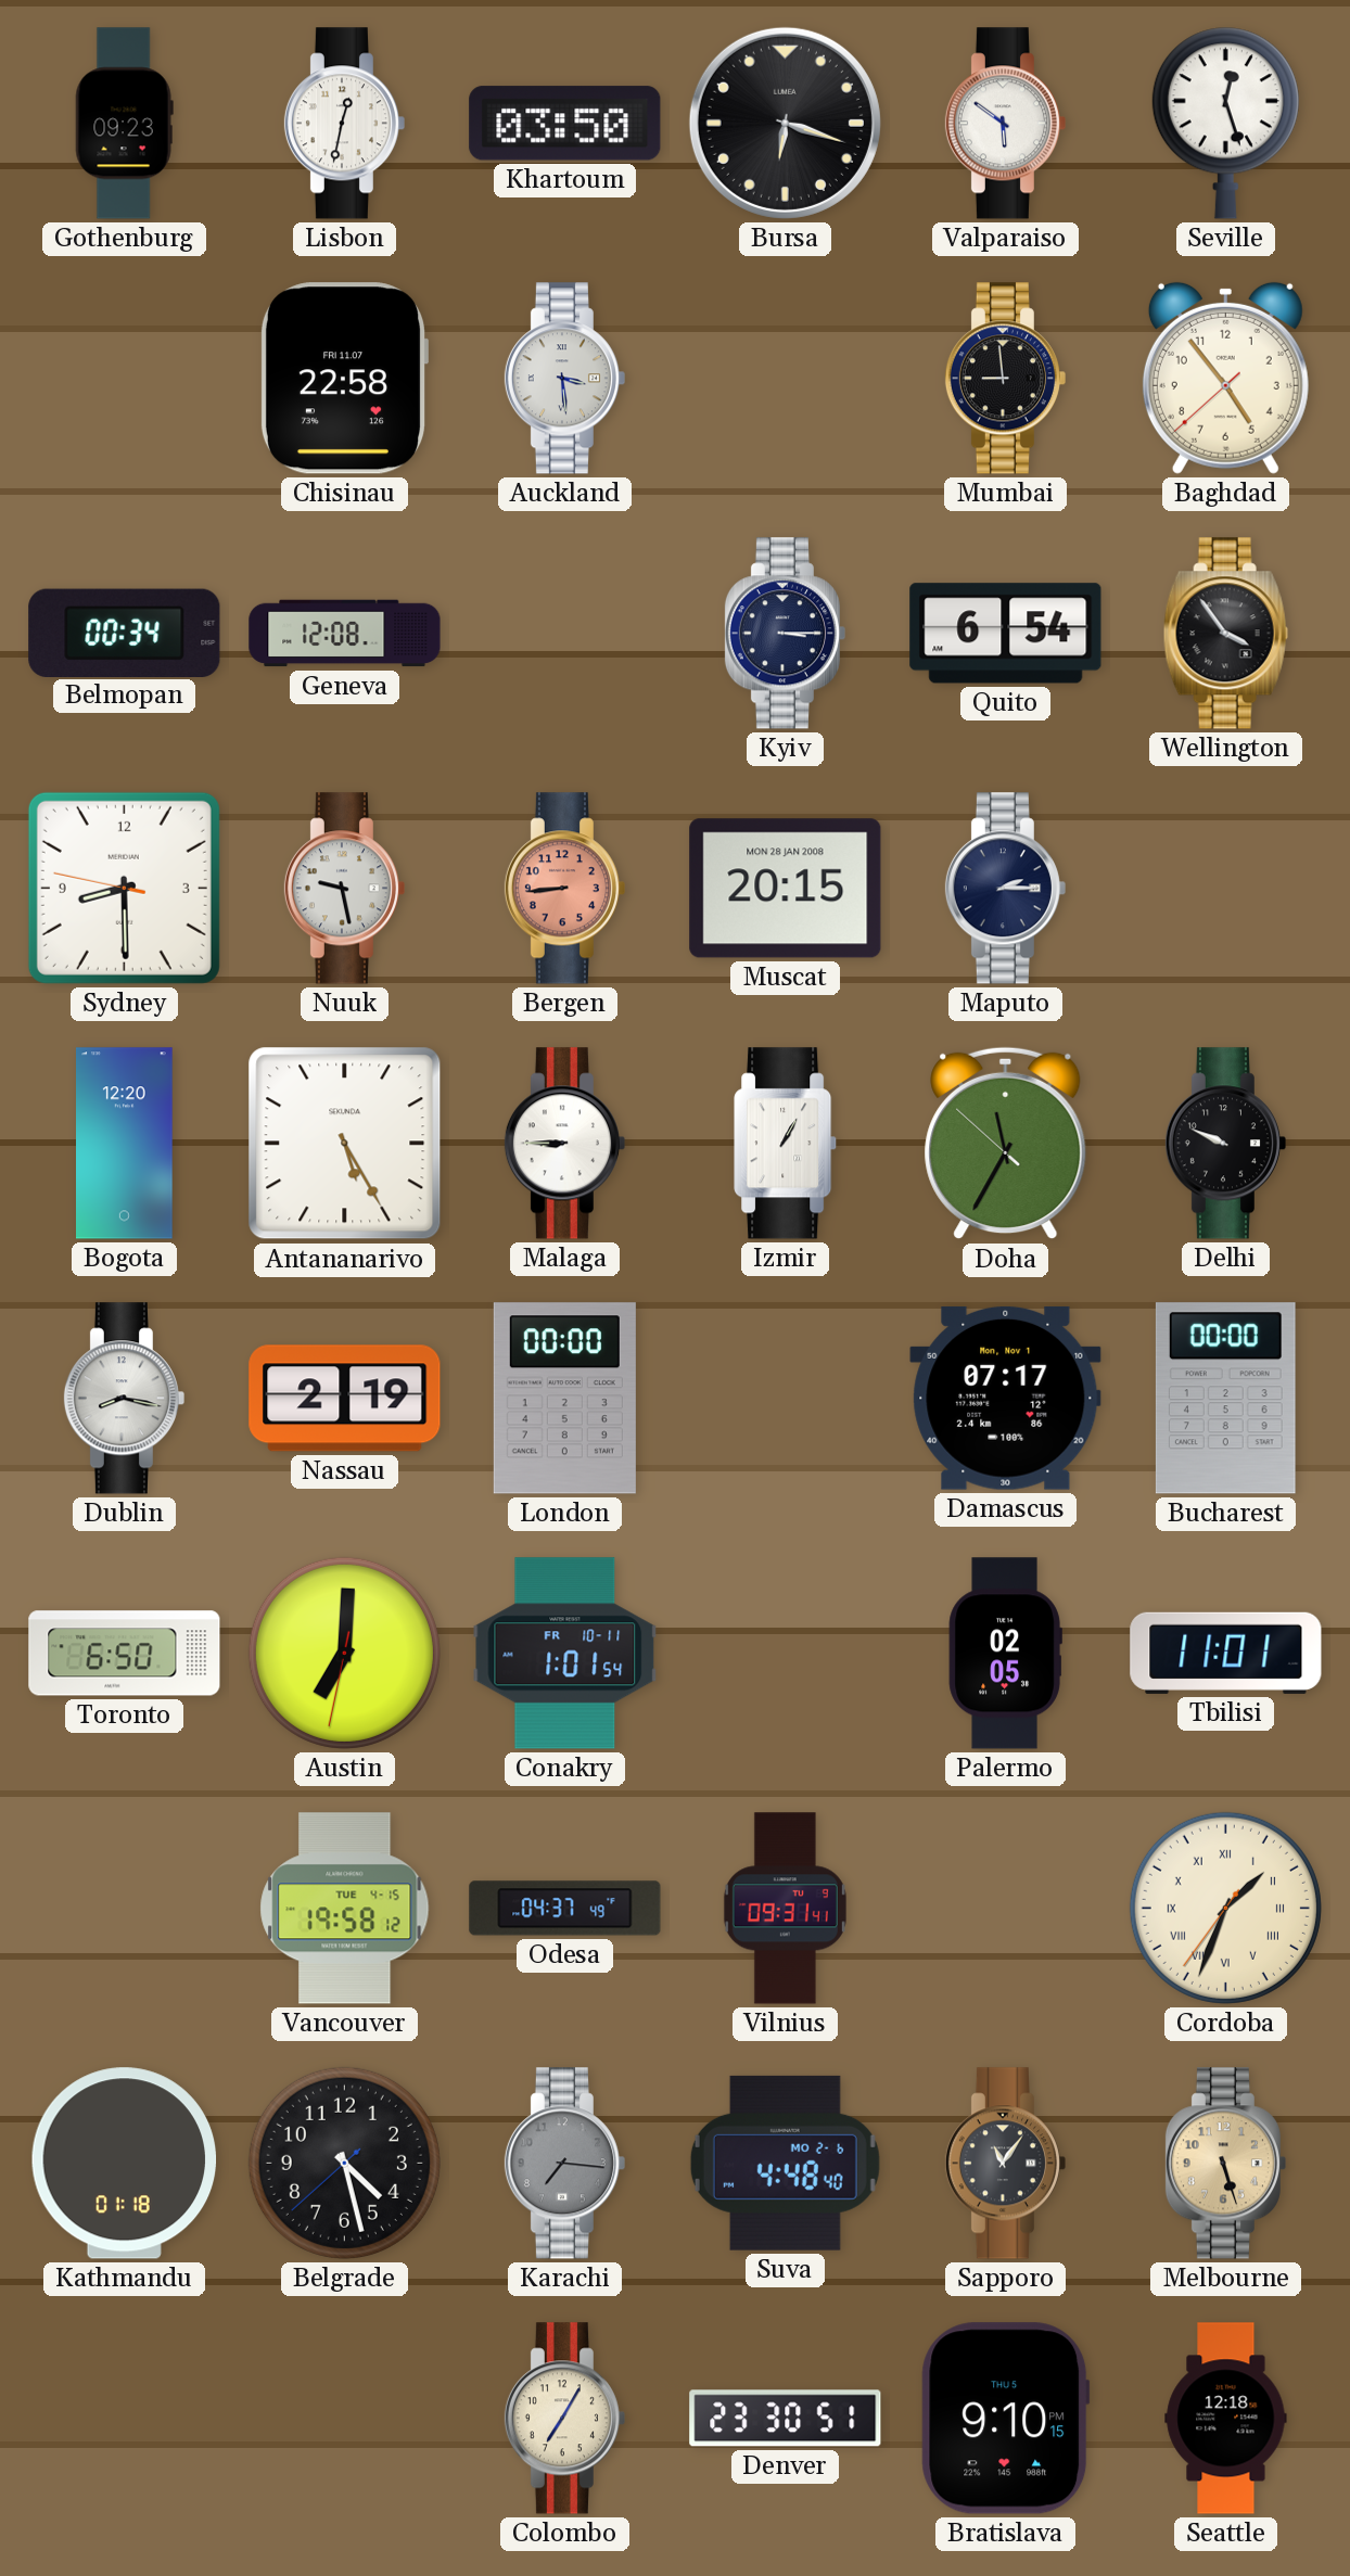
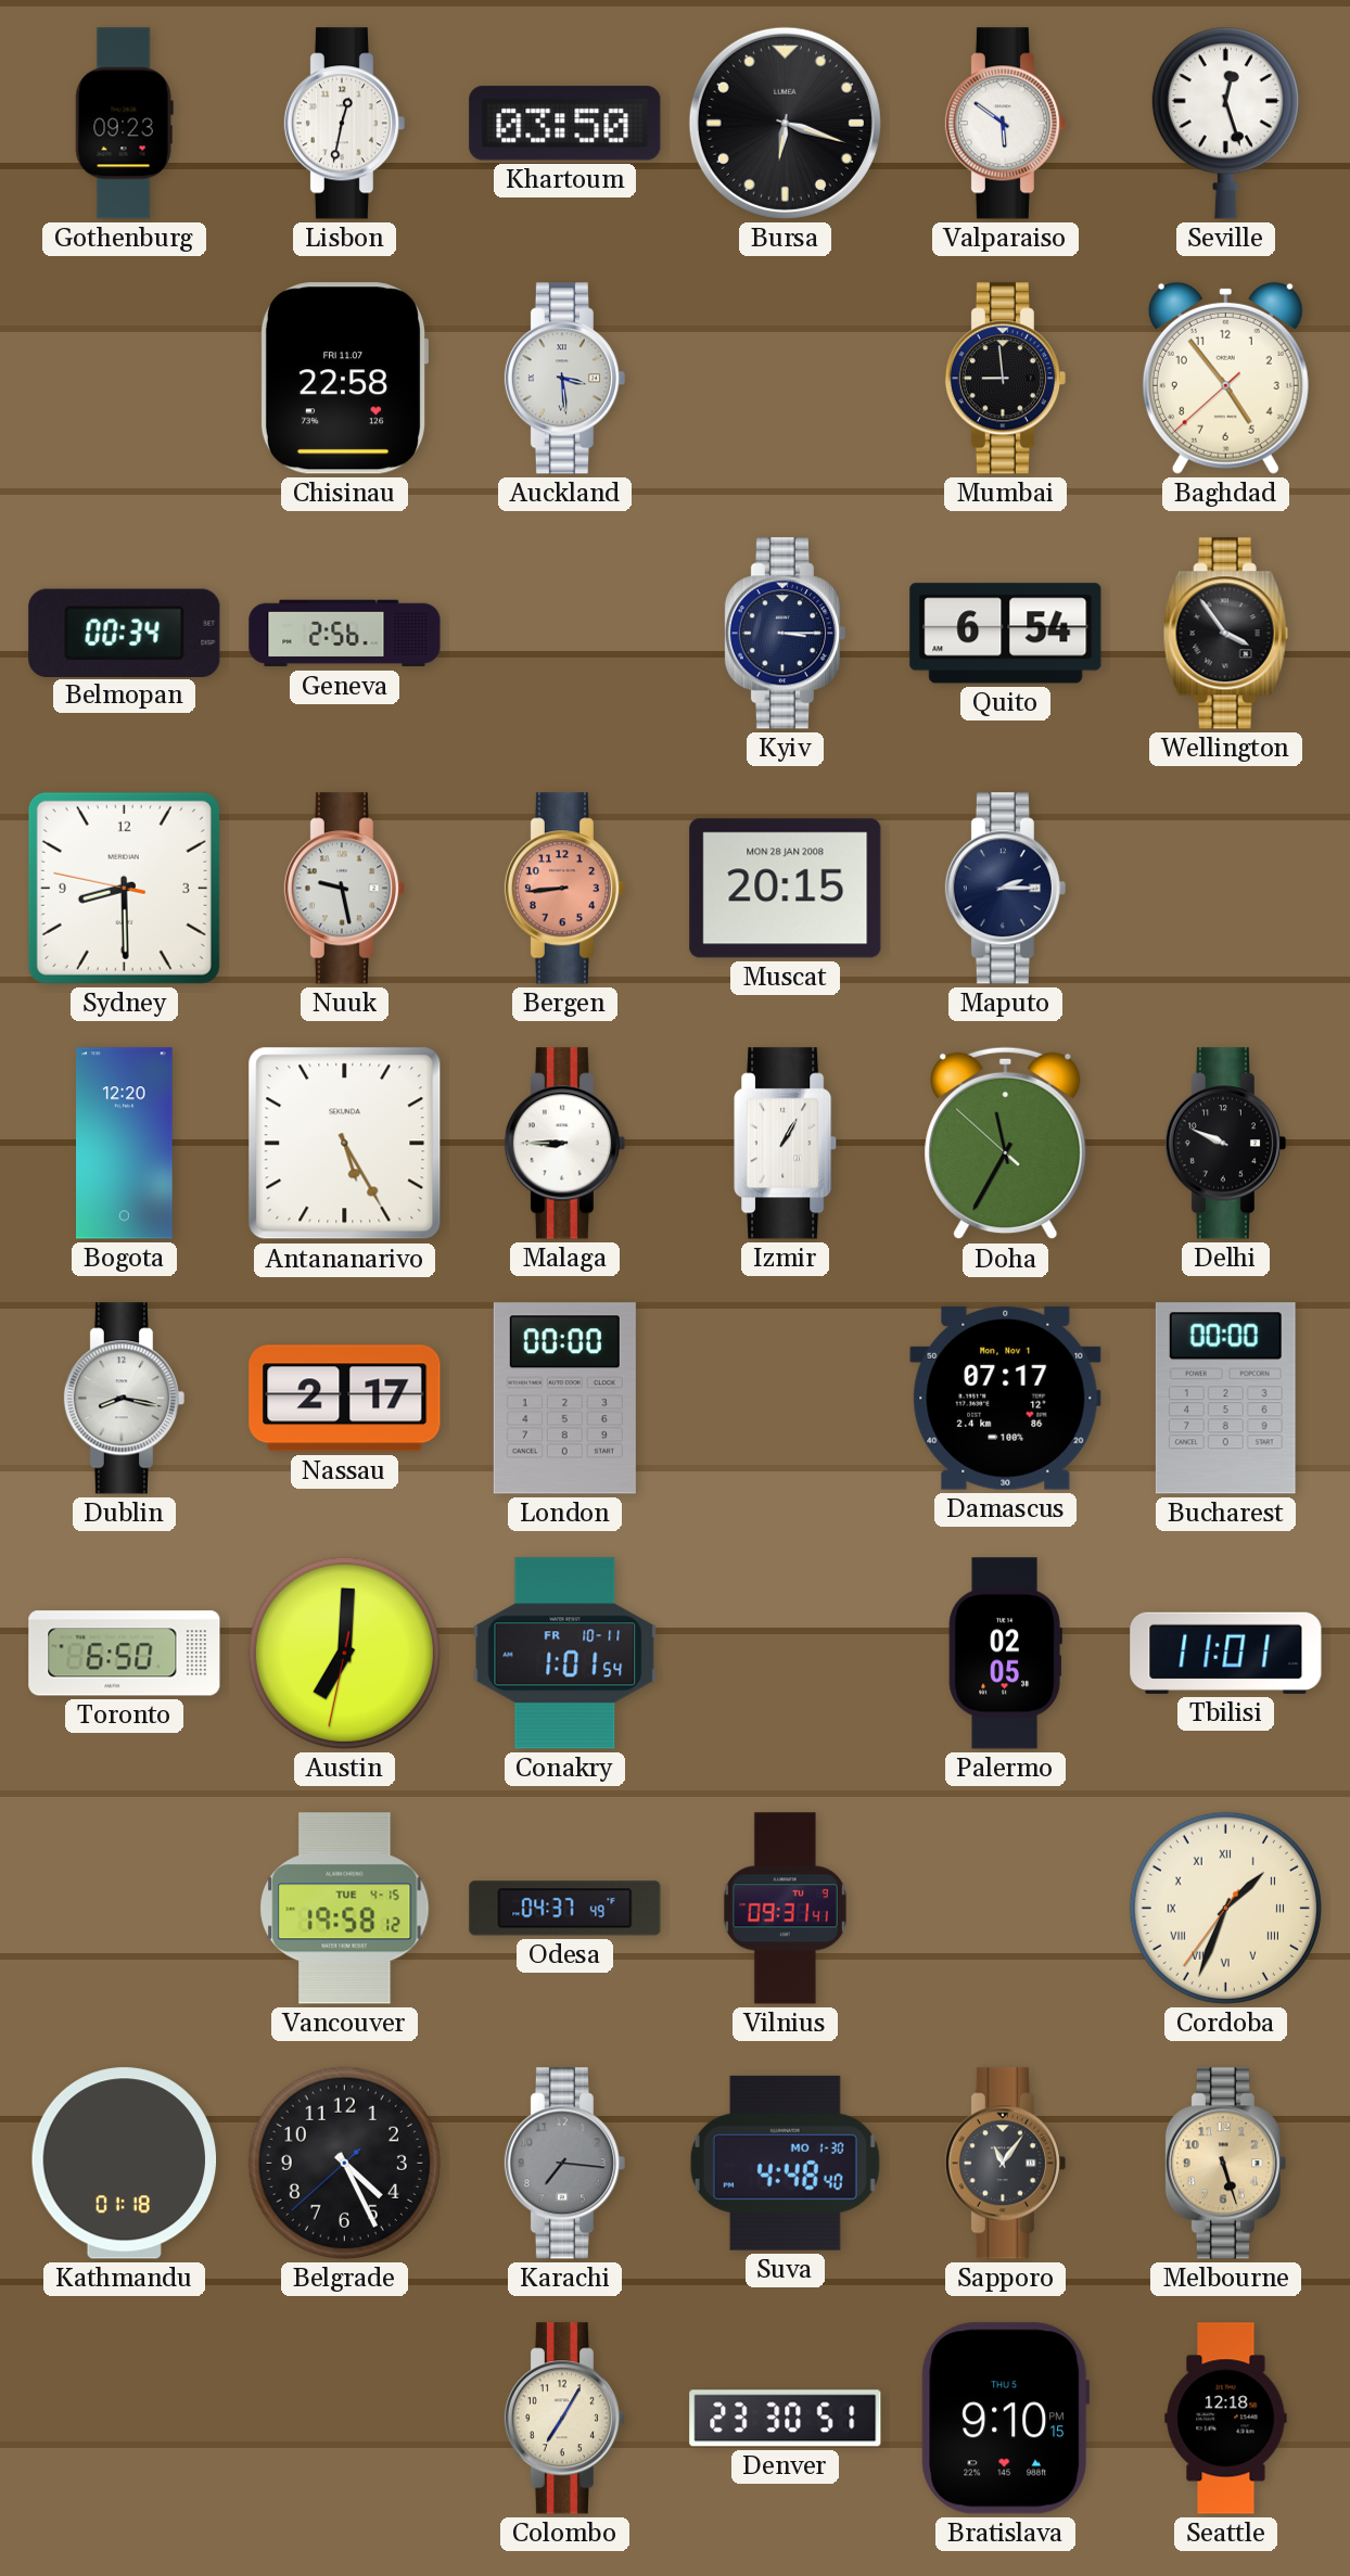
Geneva: 12:08 -> 2:56
Nassau: 2:19 -> 2:17
Belgrade: 4:27 -> 4:25
Suva date: MO 2-6 -> MO 1-30
